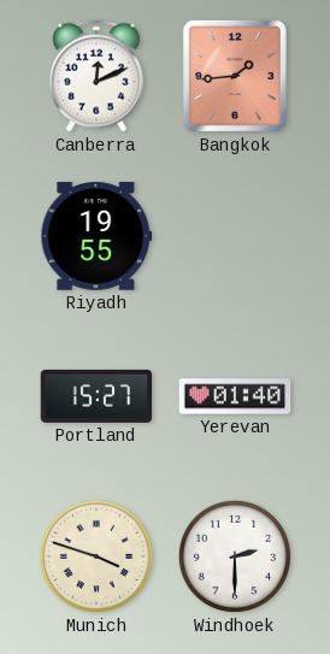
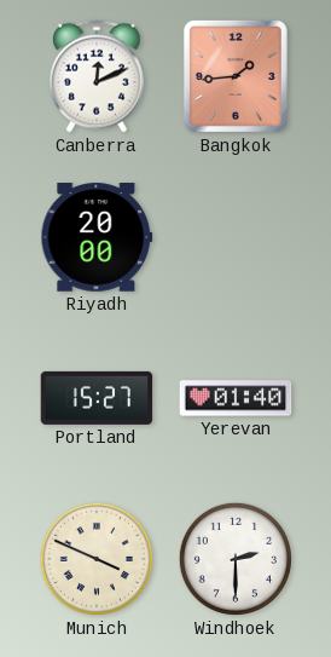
Riyadh: 19:55 -> 20:00
Munich: 3:48 -> 3:49
